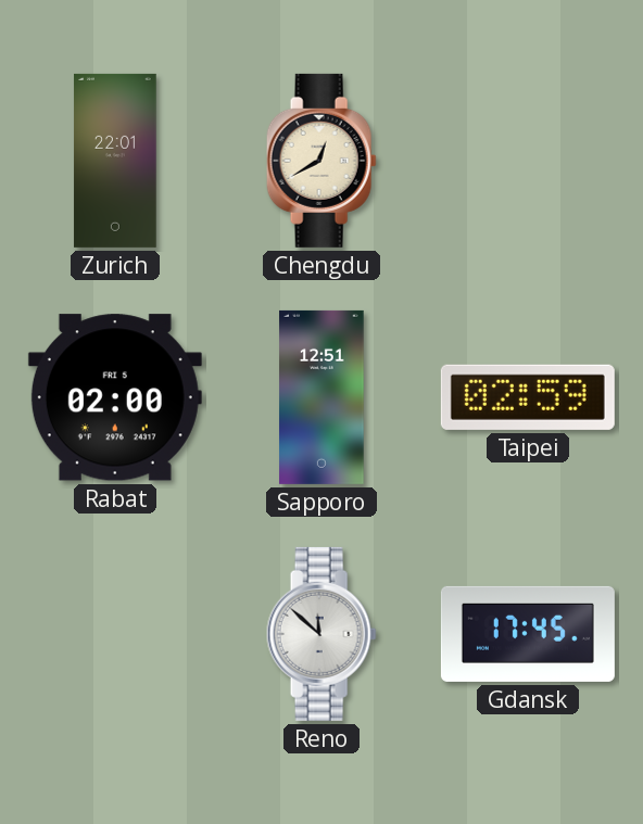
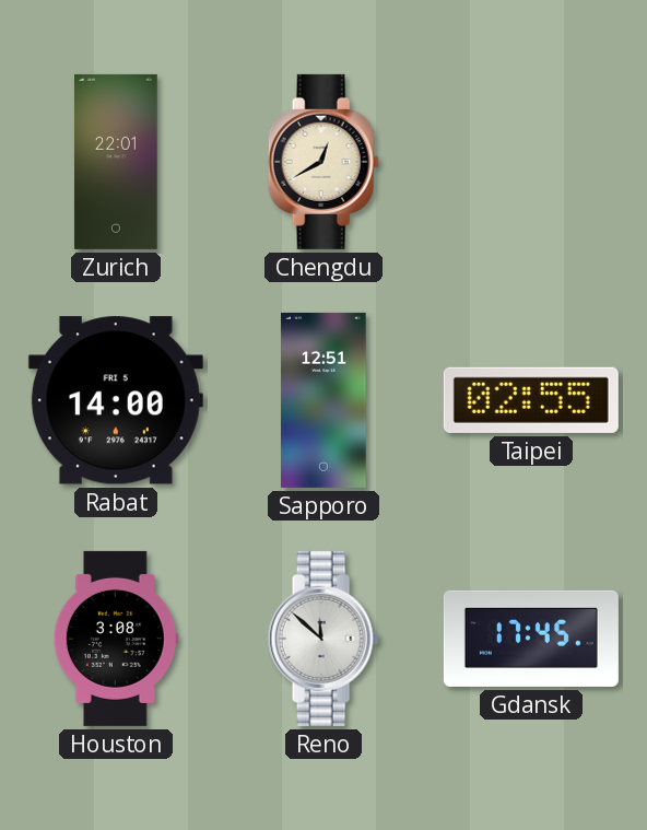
Rabat: 02:00 -> 14:00
Taipei: 02:59 -> 02:55
Houston: none -> 3:08
